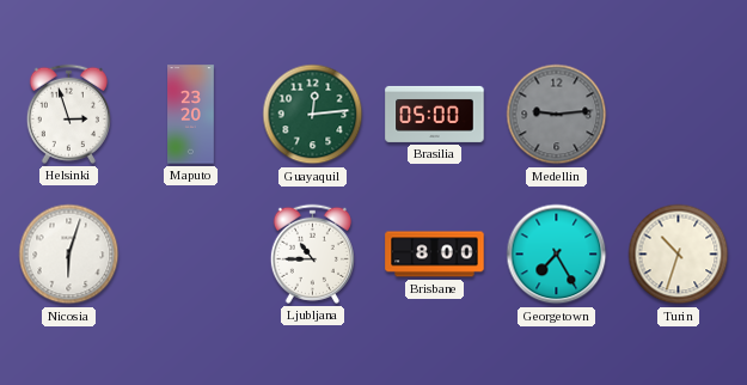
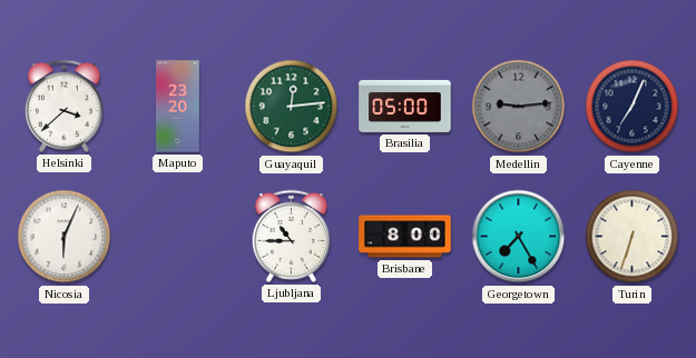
Helsinki: 2:57 -> 3:38
Cayenne: none -> 7:04
Nicosia: 6:03 -> 6:04
Turin: 10:33 -> 6:33
